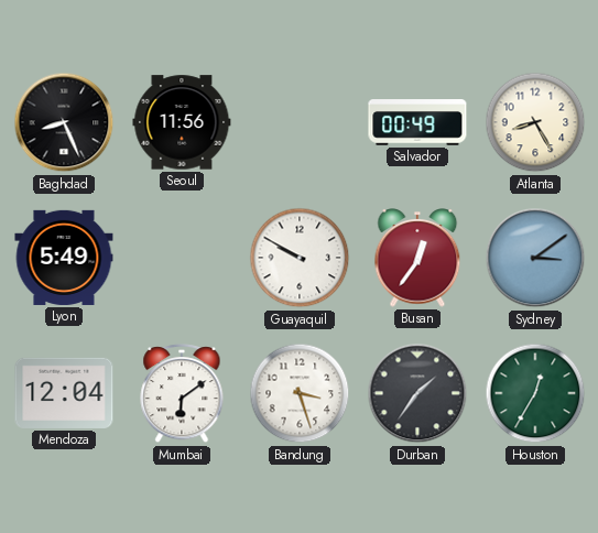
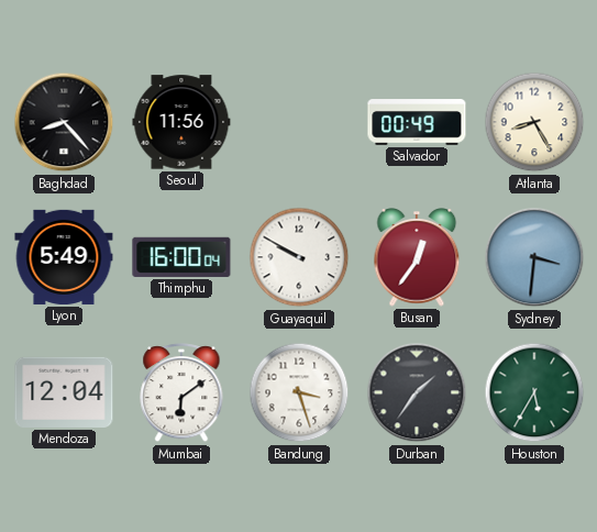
Baghdad: 8:26 -> 8:23
Thimphu: none -> 16:00
Sydney: 3:09 -> 3:31
Houston: 12:35 -> 5:35
